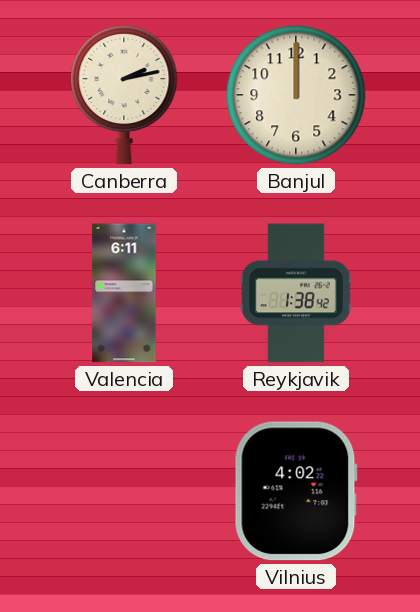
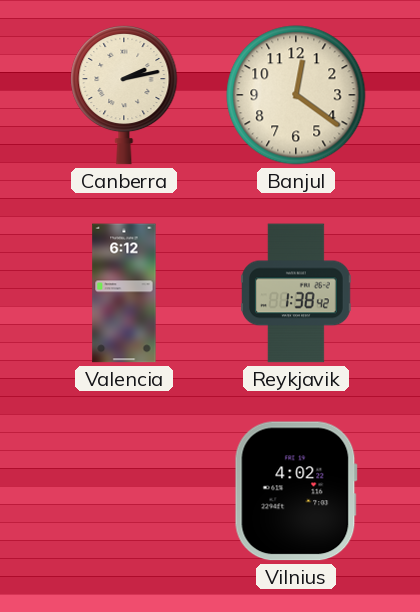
Banjul: 12:00 -> 12:21
Valencia: 6:11 -> 6:12
